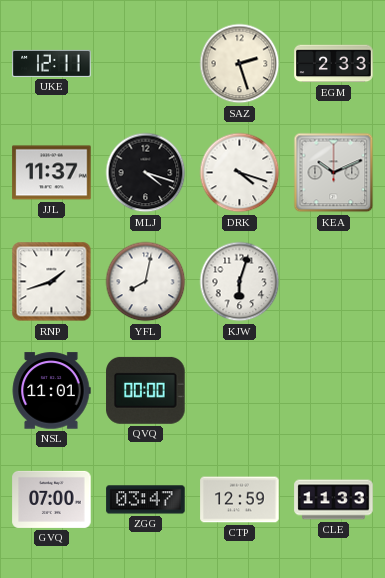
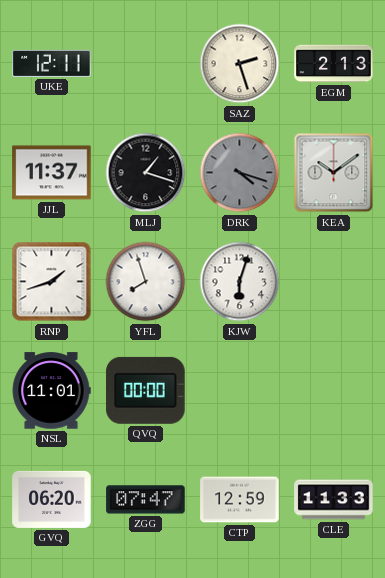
EGM: 2:33 -> 2:13
MLJ: 4:18 -> 1:18
DRK dial: white -> grey
KEA: 10:11 -> 10:09
YFL: 8:02 -> 7:57
GVQ: 07:00 -> 06:20
ZGG: 03:47 -> 07:47
